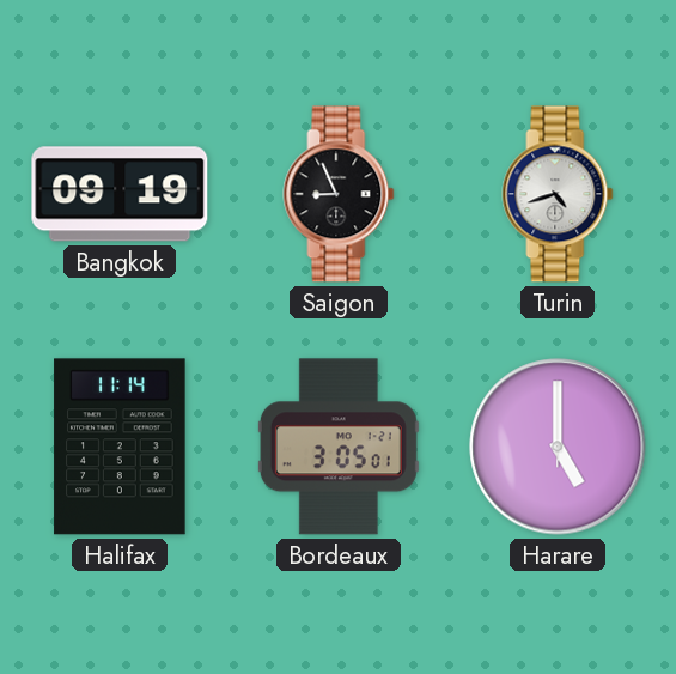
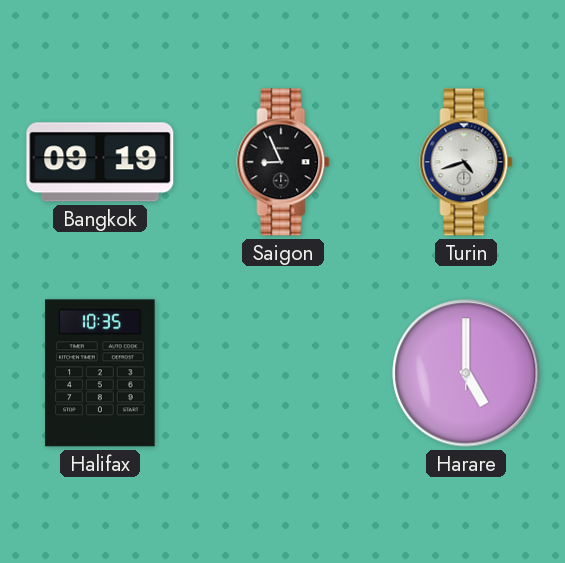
Halifax: 11:14 -> 10:35
Bordeaux: 3:05 -> none
